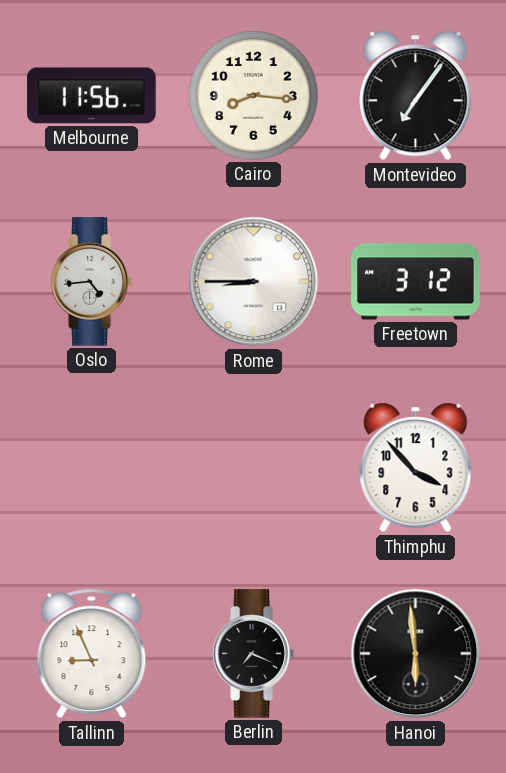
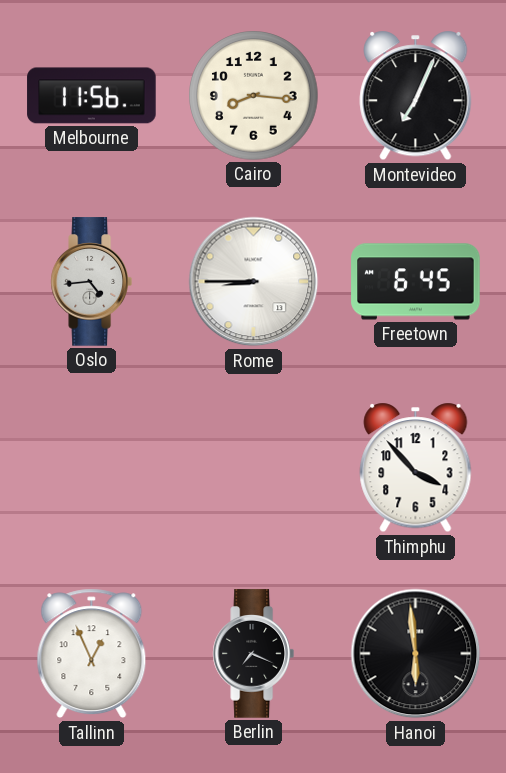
Montevideo: 7:06 -> 7:04
Freetown: 3:12 -> 6:45
Tallinn: 8:56 -> 12:56
